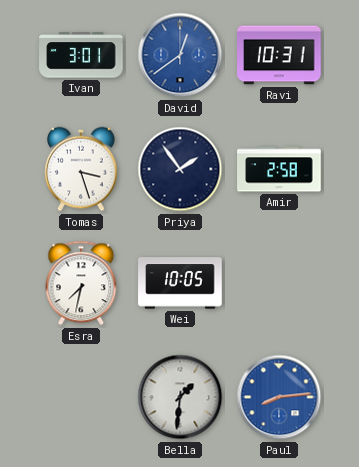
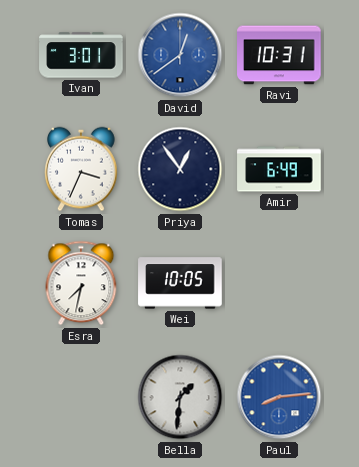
Tomas: 3:27 -> 3:34
Priya: 1:54 -> 12:54
Amir: 2:58 -> 6:49
